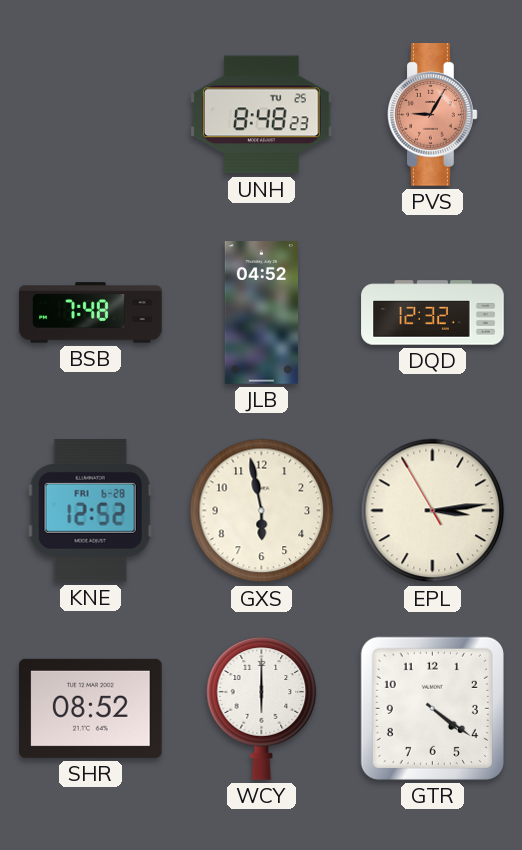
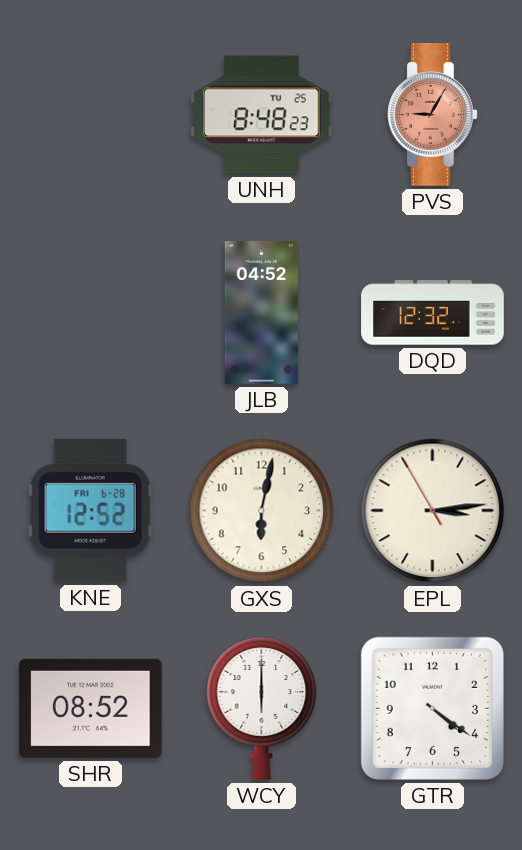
BSB: 7:48 -> none
GXS: 5:58 -> 6:02
